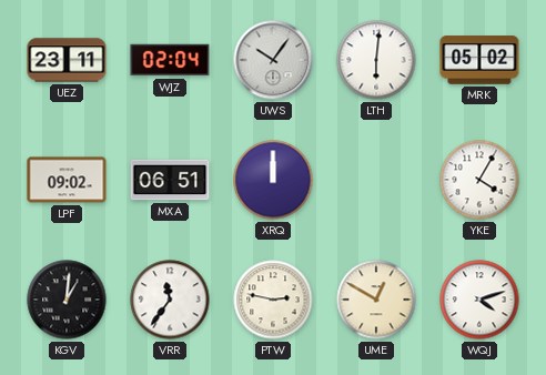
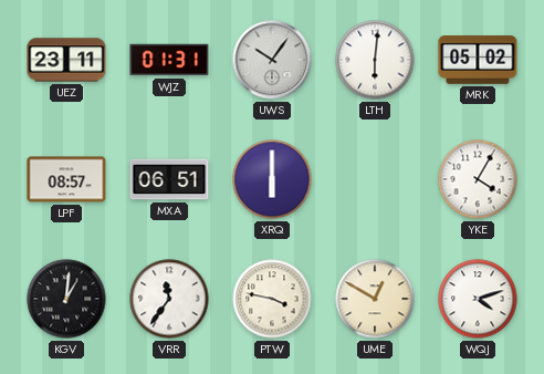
WJZ: 02:04 -> 01:31
LPF: 09:02 -> 08:57
XRQ: 12:00 -> 6:00
PTW: 2:47 -> 3:47
